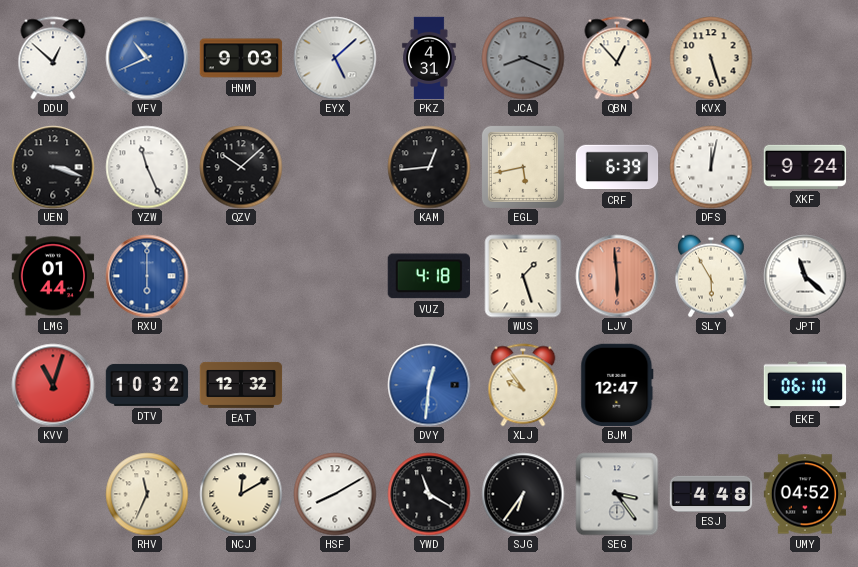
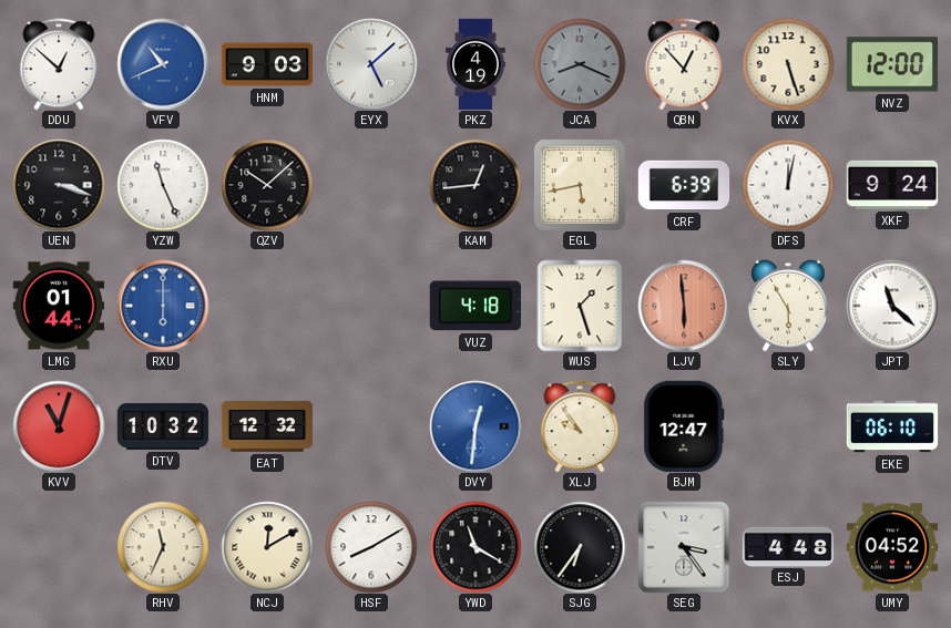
PKZ: 4:31 -> 4:19
NVZ: none -> 12:00
